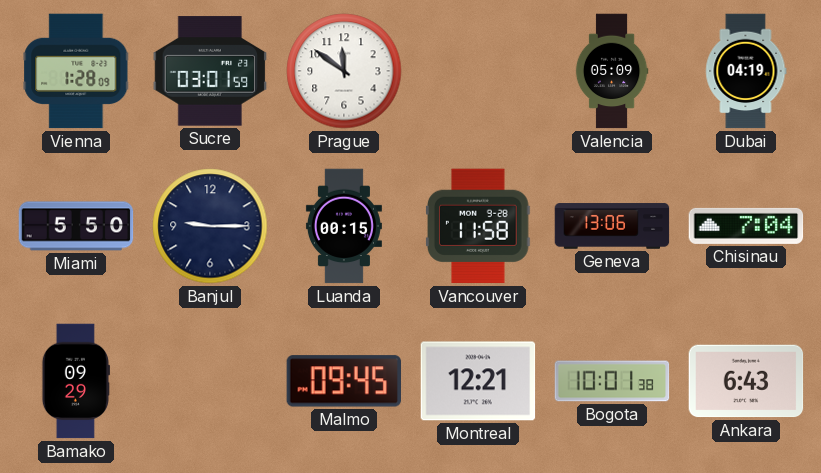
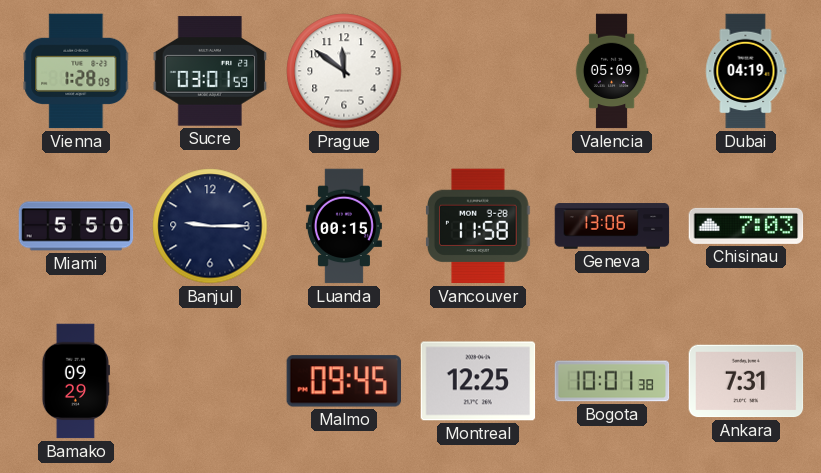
Chisinau: 7:04 -> 7:03
Montreal: 12:21 -> 12:25
Ankara: 6:43 -> 7:31
